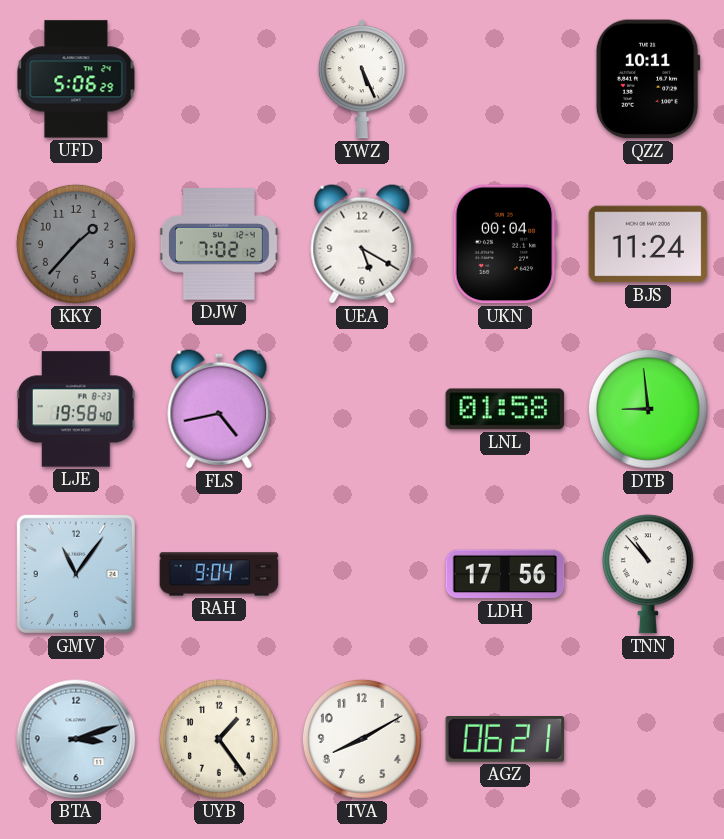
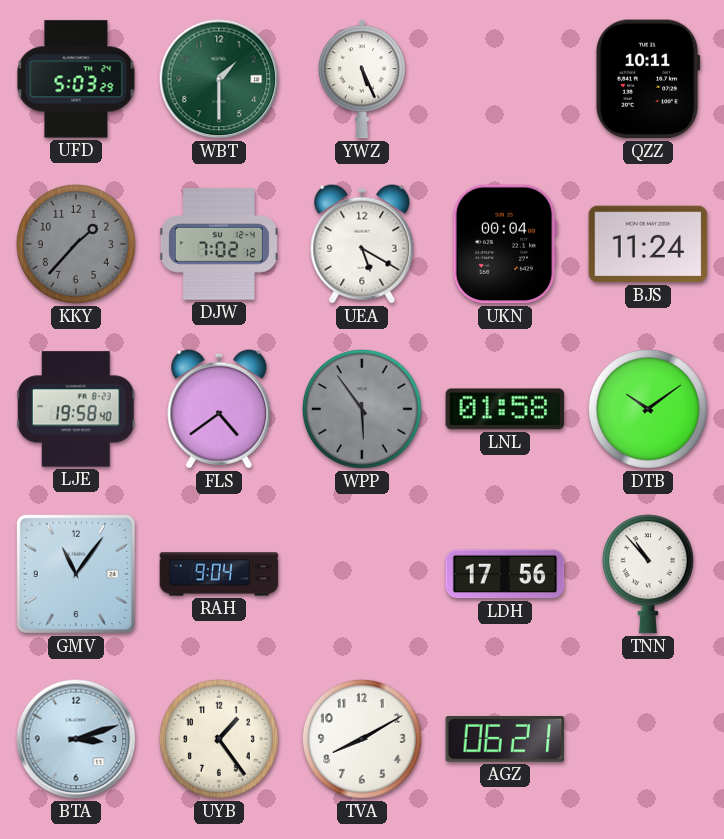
UFD: 5:06 -> 5:03
WBT: none -> 1:30
FLS: 4:43 -> 4:39
WPP: none -> 5:54
DTB: 8:59 -> 10:09
